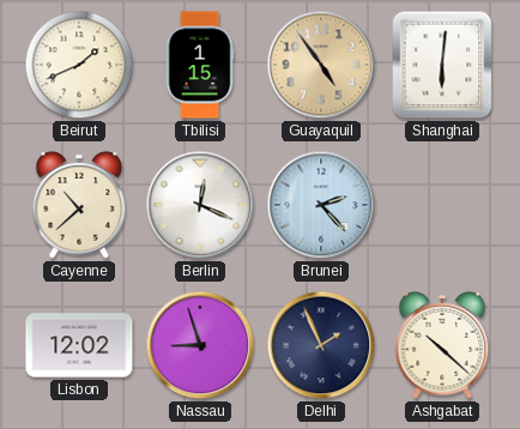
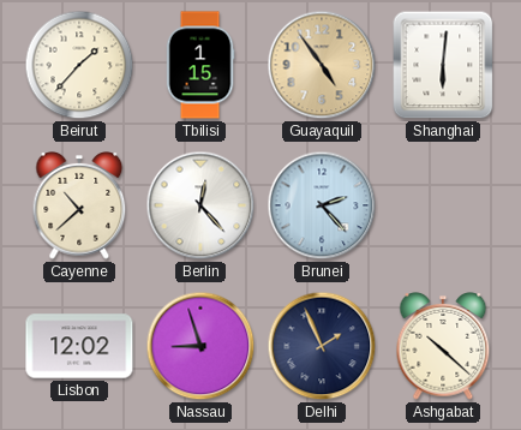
Beirut: 1:41 -> 1:37
Berlin: 12:19 -> 12:23
